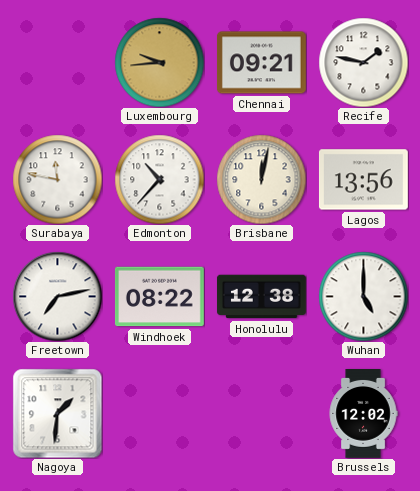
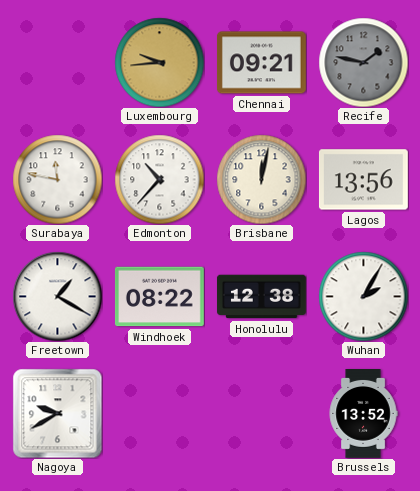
Recife dial: white -> grey
Freetown: 7:13 -> 1:20
Wuhan: 5:00 -> 2:05
Nagoya: 1:31 -> 9:40
Brussels: 12:02 -> 13:52
